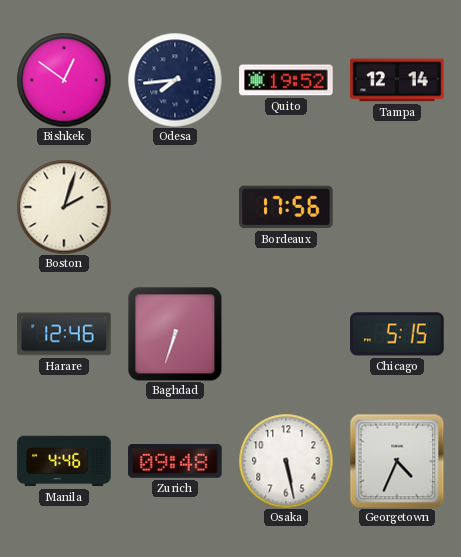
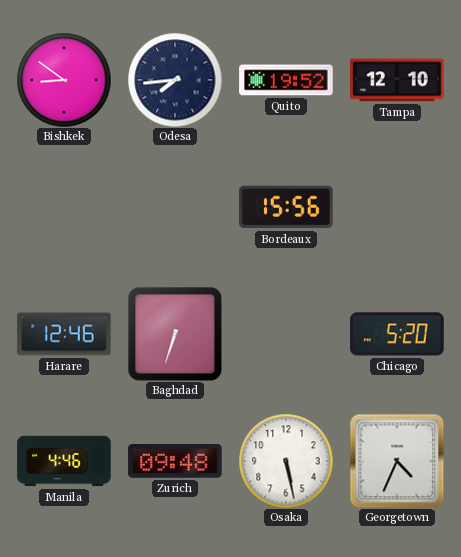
Bishkek: 12:51 -> 8:51
Tampa: 12:14 -> 12:10
Boston: 2:03 -> none
Bordeaux: 17:56 -> 15:56
Chicago: 5:15 -> 5:20
